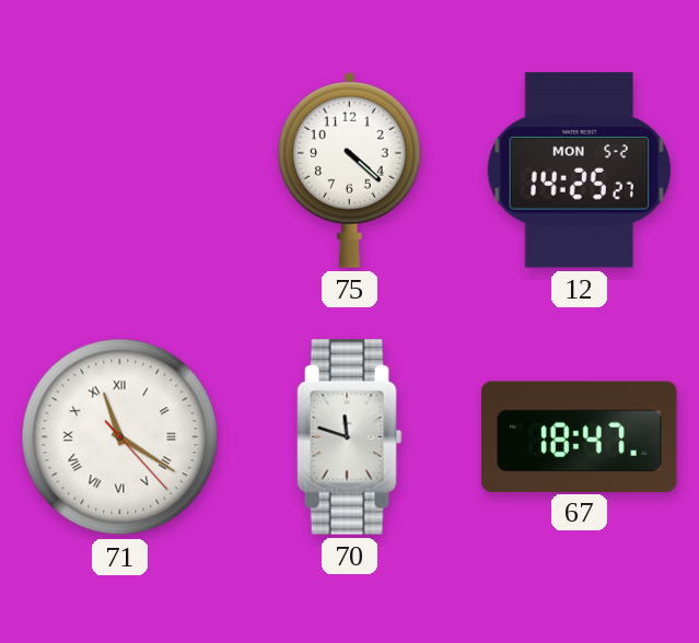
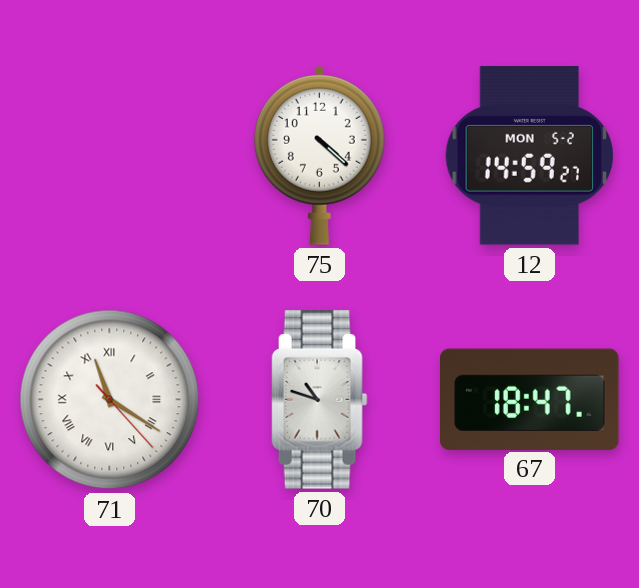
12: 14:25 -> 14:59
70: 11:48 -> 10:48
